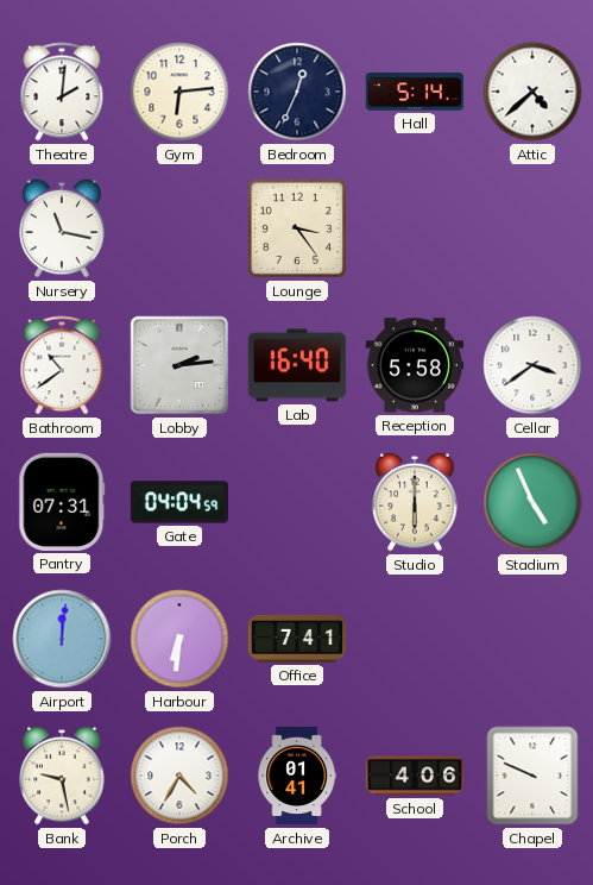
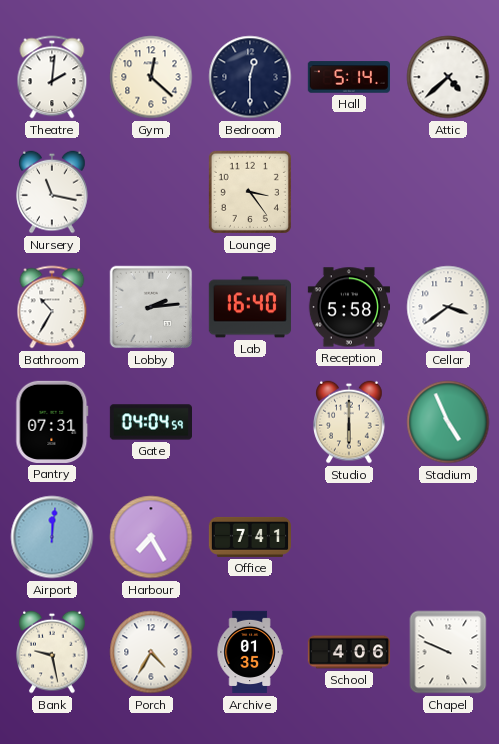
Gym: 6:14 -> 12:22
Bedroom: 12:34 -> 12:30
Bathroom: 10:39 -> 10:35
Harbour: 6:31 -> 7:25
Archive: 01:41 -> 01:35
